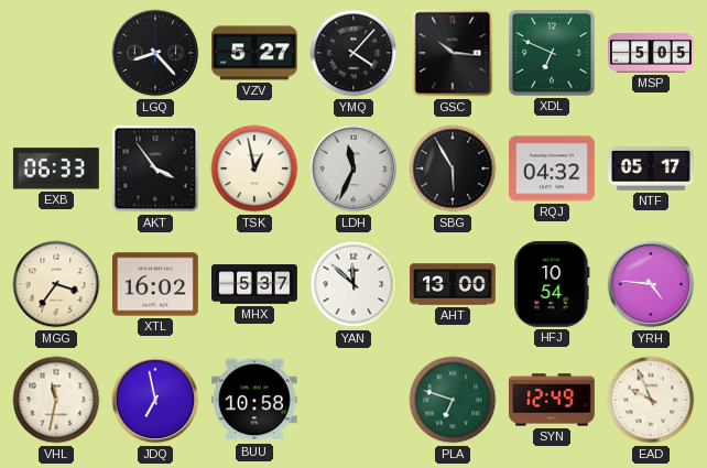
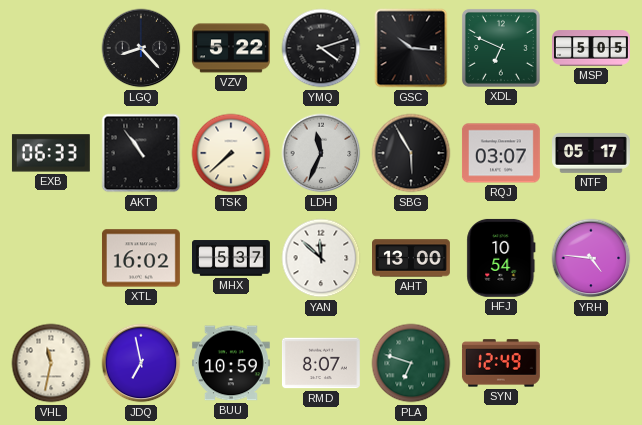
VZV: 5:27 -> 5:22
YMQ: 4:07 -> 4:12
AKT: 3:54 -> 10:54
TSK: 12:58 -> 7:38
RQJ: 04:32 -> 03:07
MGG: 3:36 -> none
BUU: 10:58 -> 10:59
RMD: none -> 8:07
EAD: 9:56 -> none
